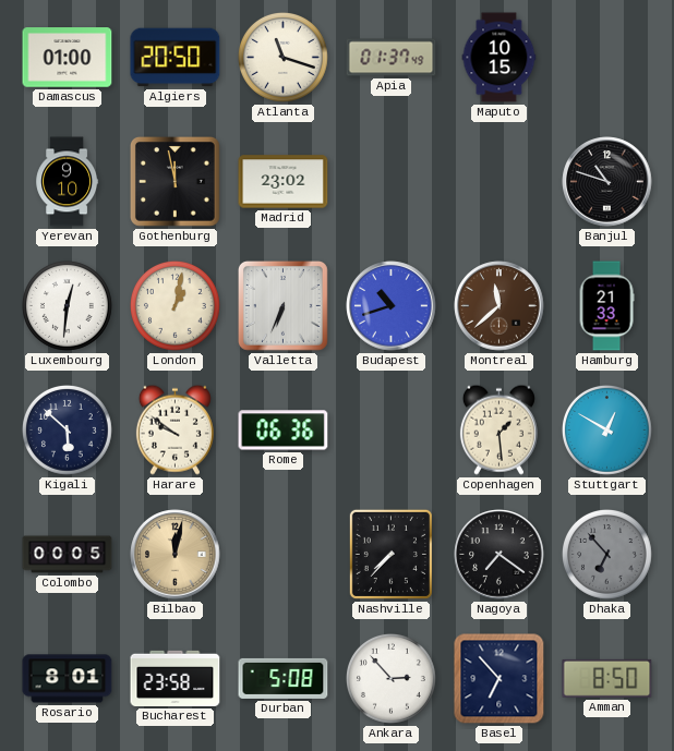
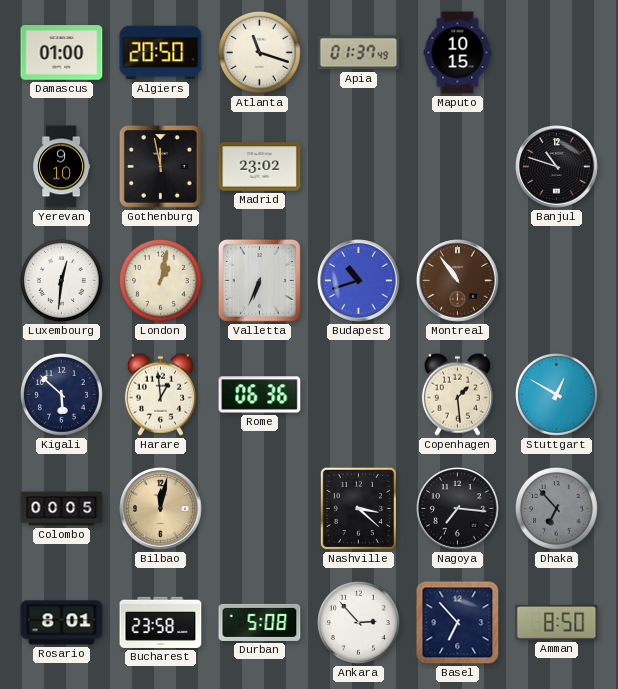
Montreal: 11:38 -> 10:54
Hamburg: 21:33 -> none
Harare: 9:51 -> 12:59
Nashville: 7:37 -> 3:22
Nagoya: 7:21 -> 7:16
